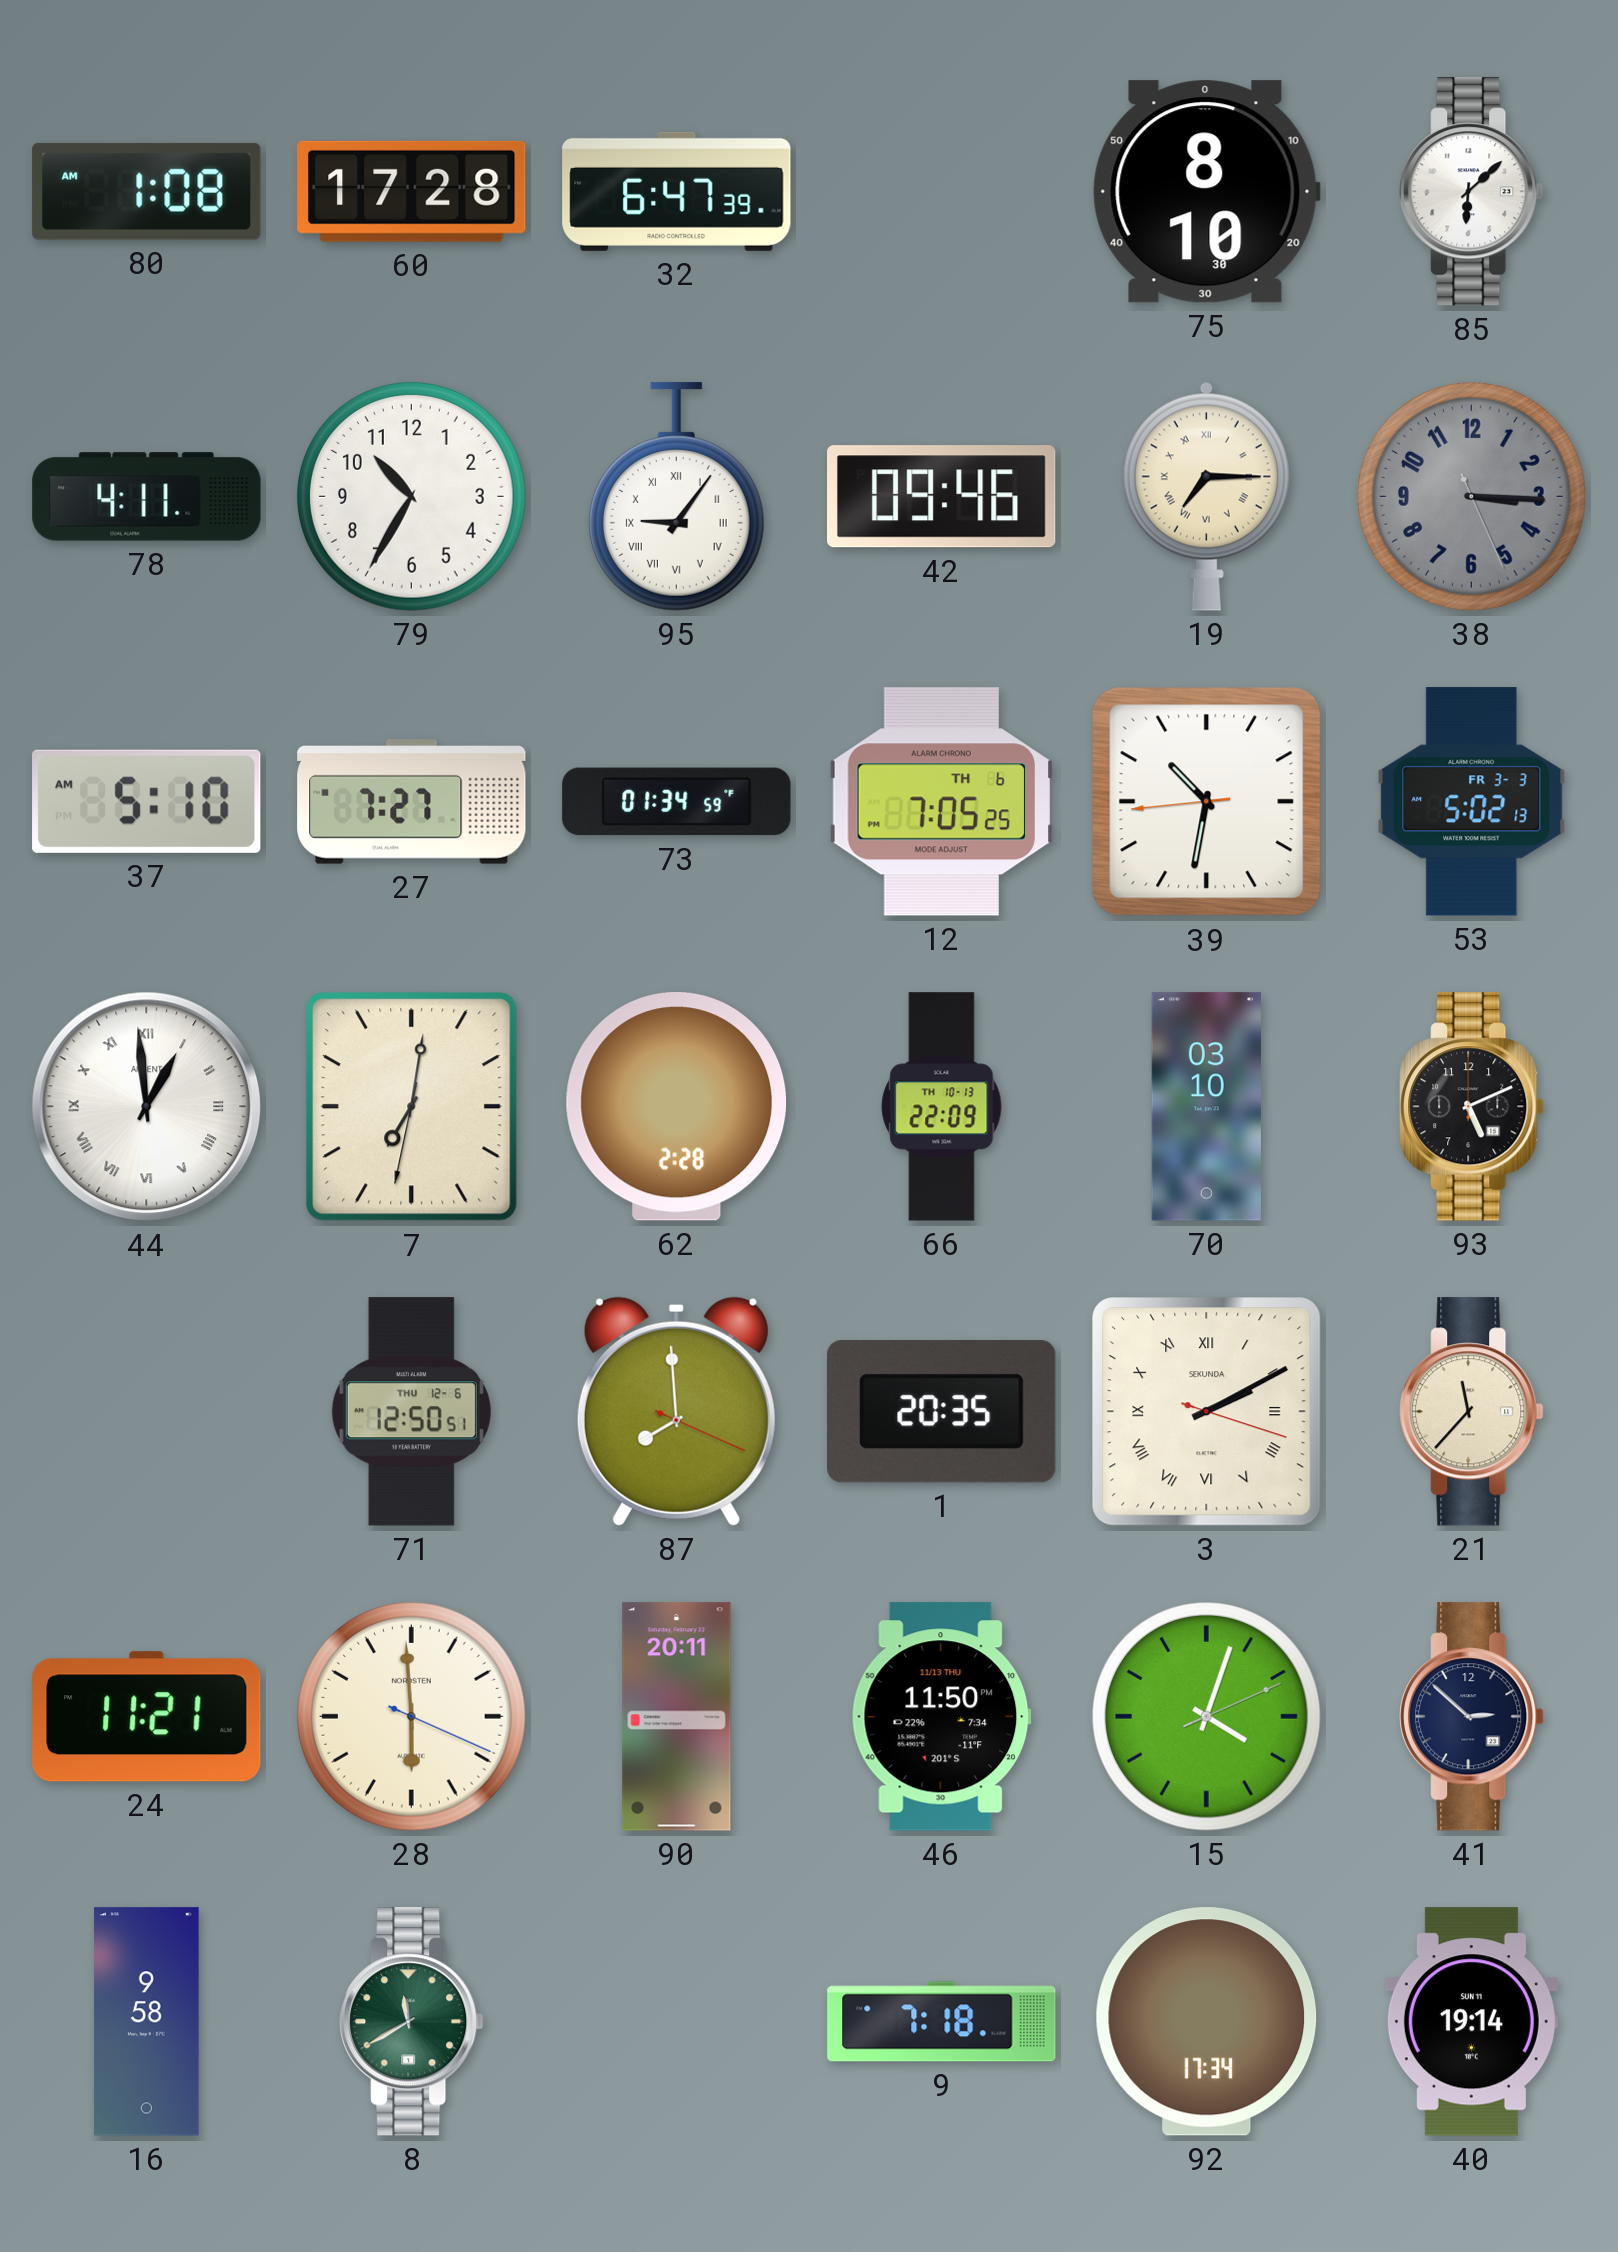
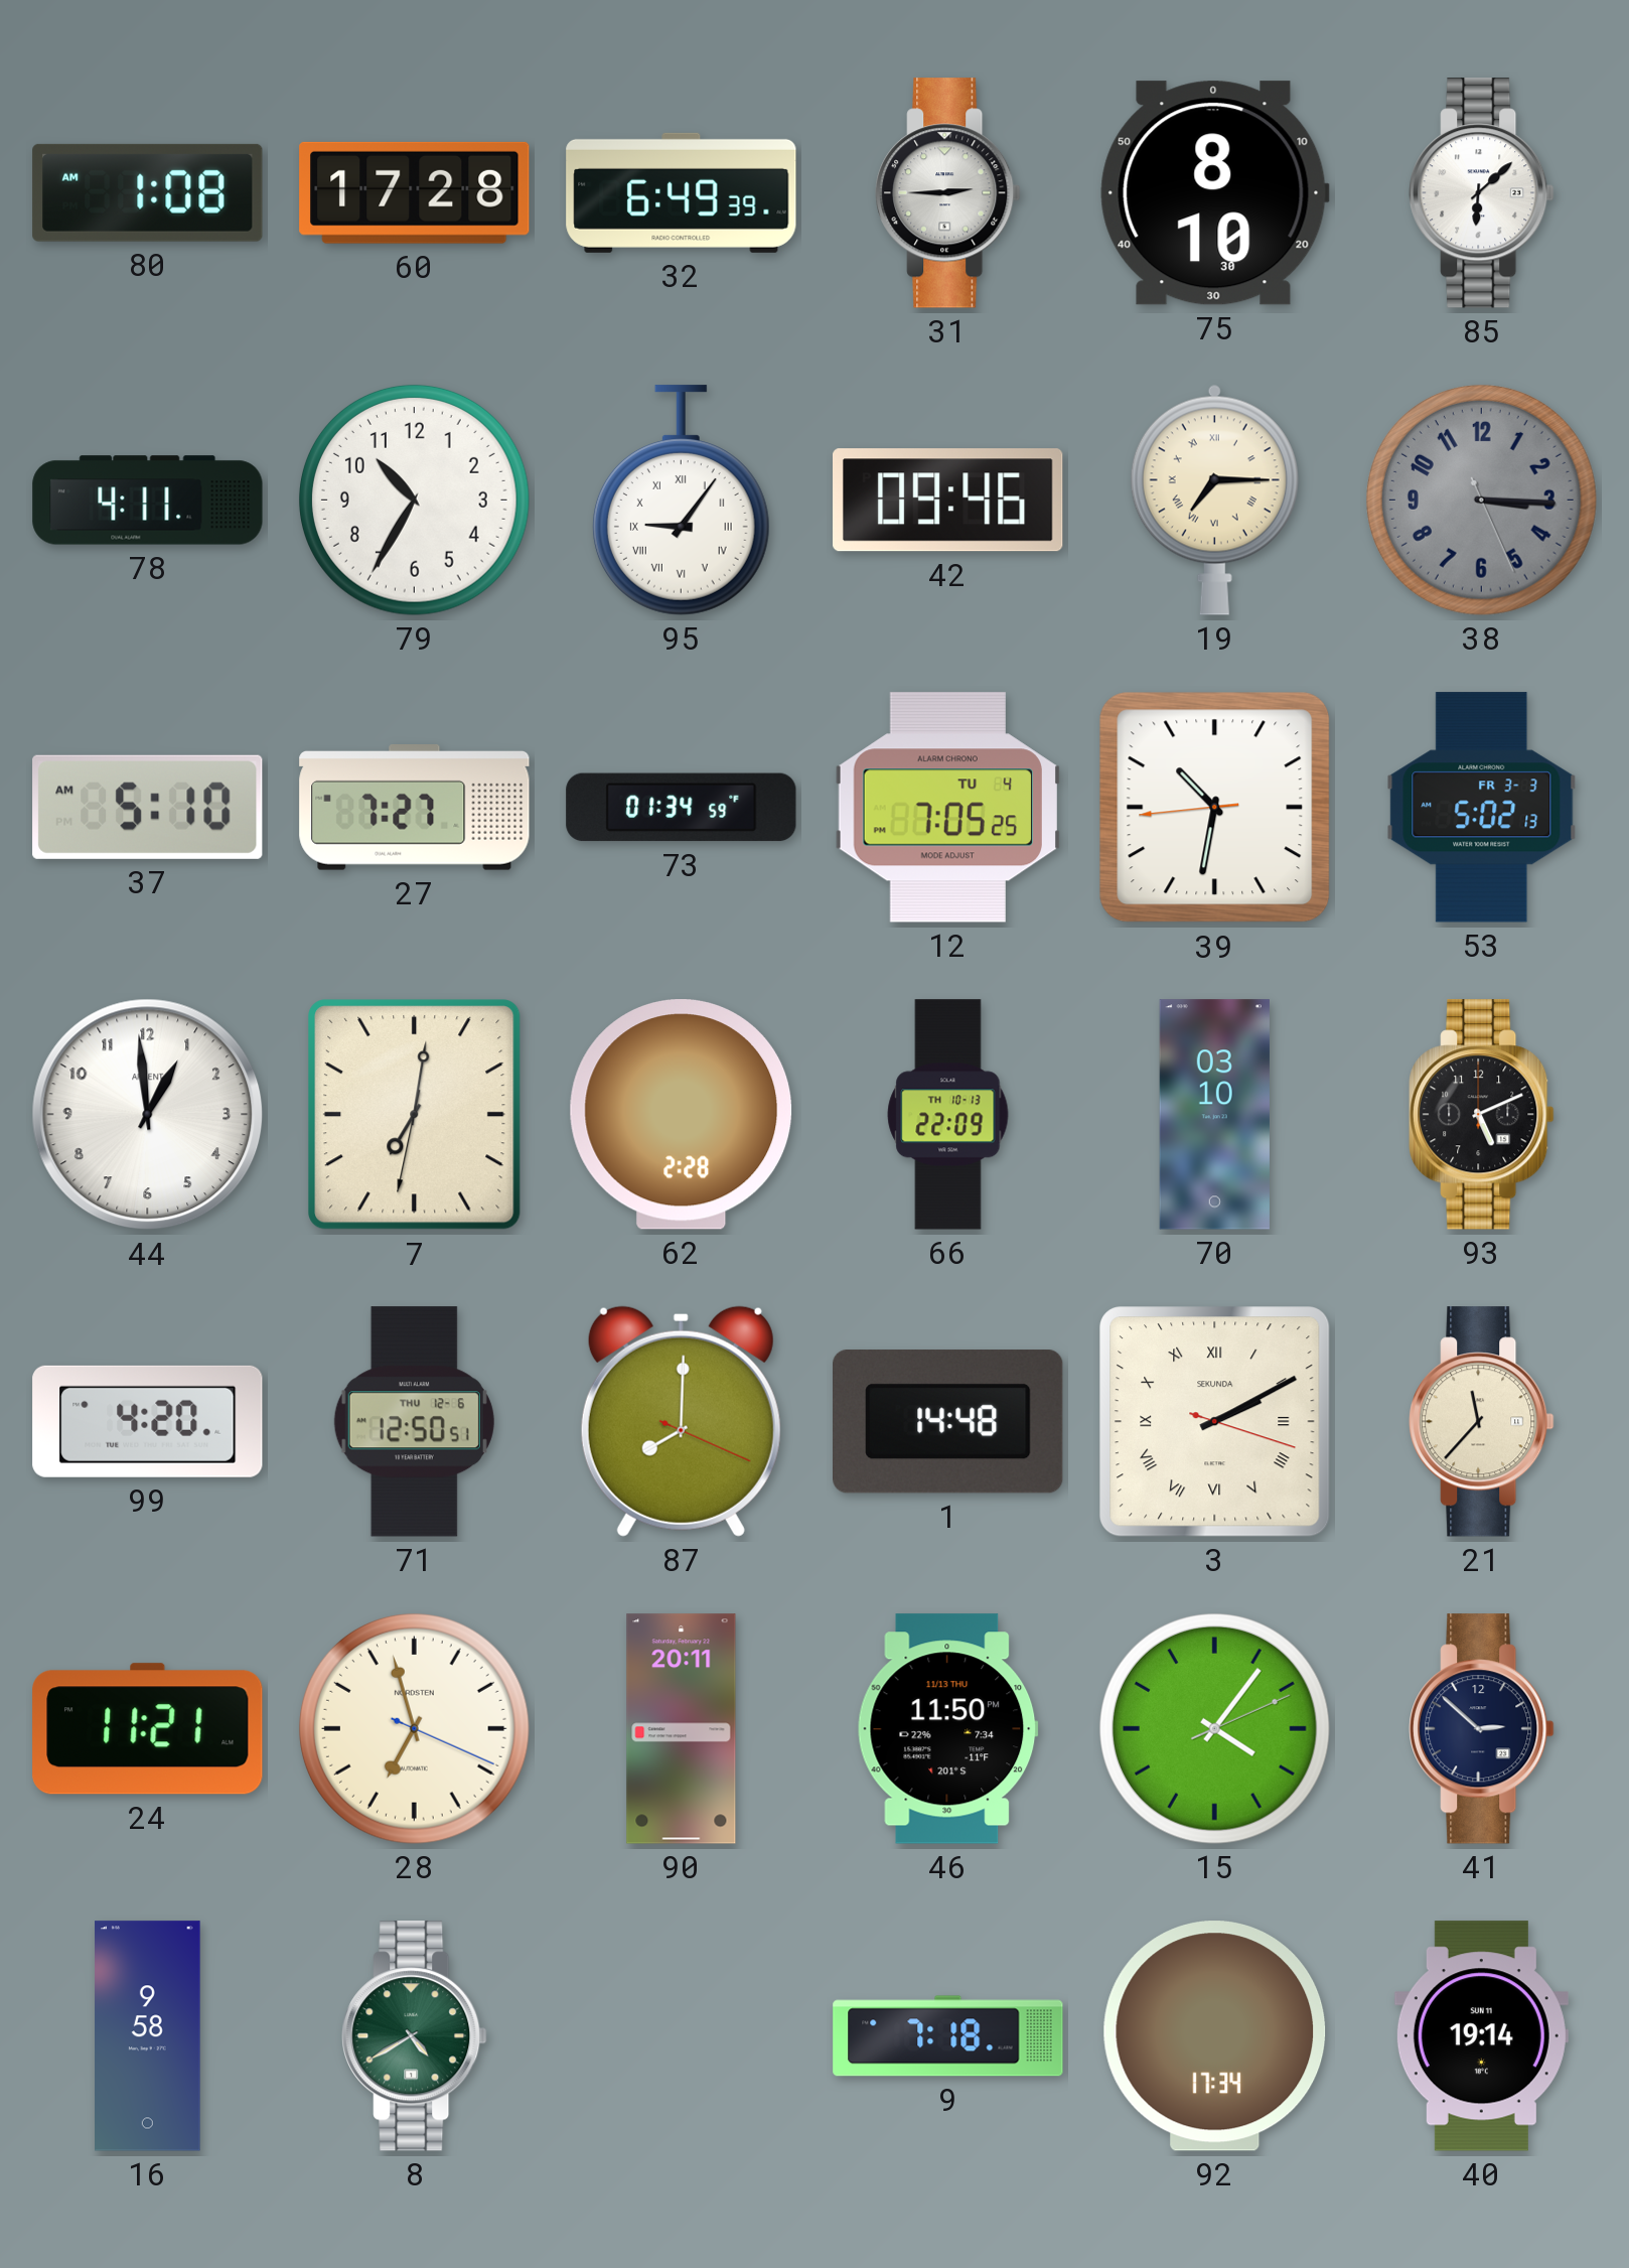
32: 6:47 -> 6:49
31: none -> 2:45
12 date: TH 6 -> TU 4
44 numerals: Roman -> Arabic
99: none -> 4:20
87: 7:59 -> 8:00
1: 20:35 -> 14:48
28: 5:59 -> 6:57
15: 4:03 -> 4:06
8: 11:40 -> 4:40
